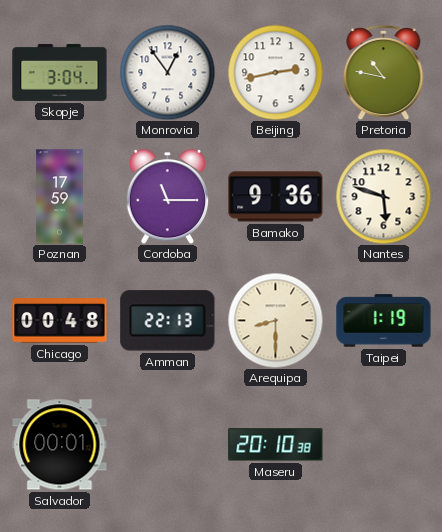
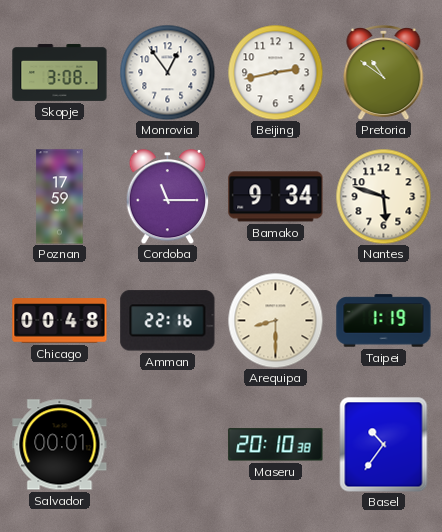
Skopje: 3:04 -> 3:08
Pretoria: 10:47 -> 10:51
Bamako: 9:36 -> 9:34
Amman: 22:13 -> 22:16
Basel: none -> 10:36
